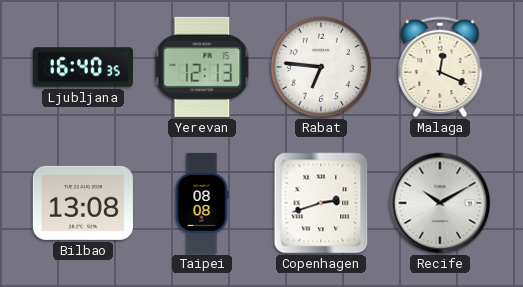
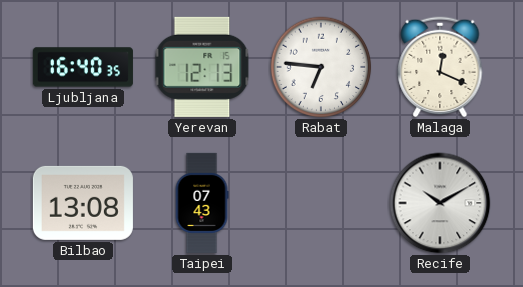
Taipei: 08:08 -> 07:43
Copenhagen: 2:42 -> none
